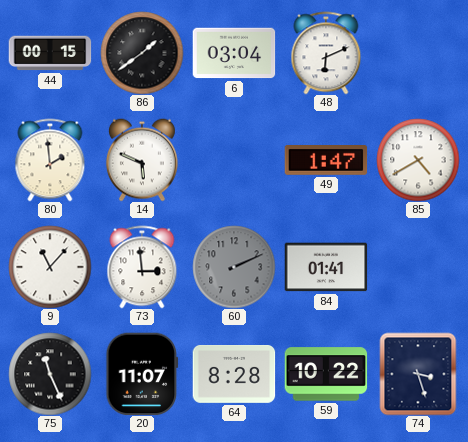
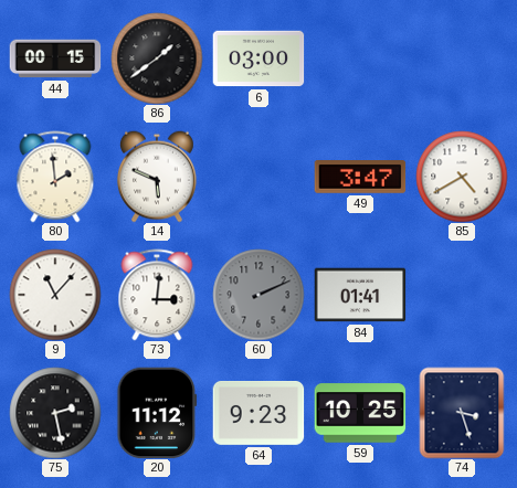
6: 03:04 -> 03:00
48: 6:11 -> none
49: 1:47 -> 3:47
73: 2:59 -> 3:01
75: 11:26 -> 2:28
20: 11:07 -> 11:12
64: 8:28 -> 9:23
59: 10:22 -> 10:25
